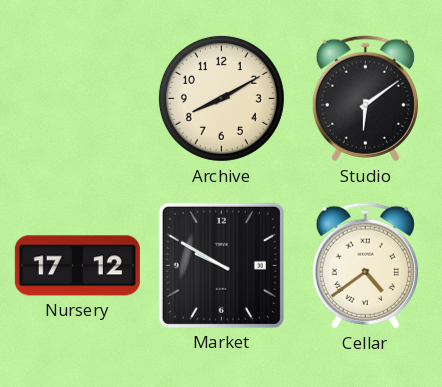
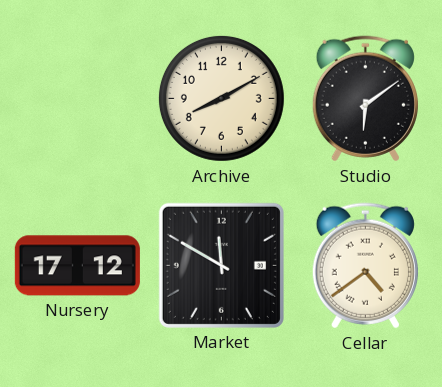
Market: 9:50 -> 11:50
